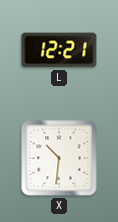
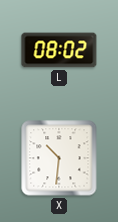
L: 12:21 -> 08:02
